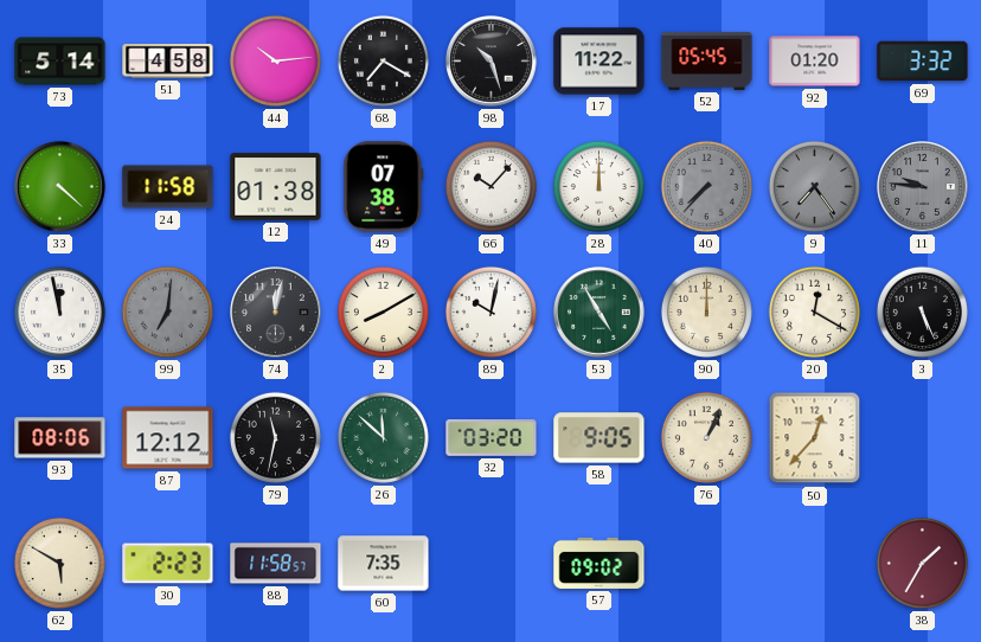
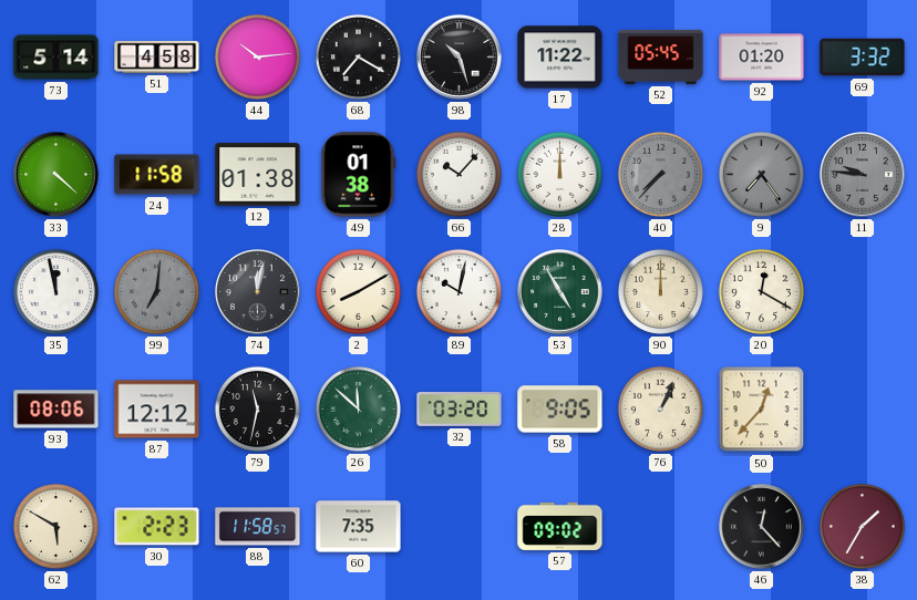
49: 07:38 -> 01:38
3: 5:26 -> none
46: none -> 12:23
